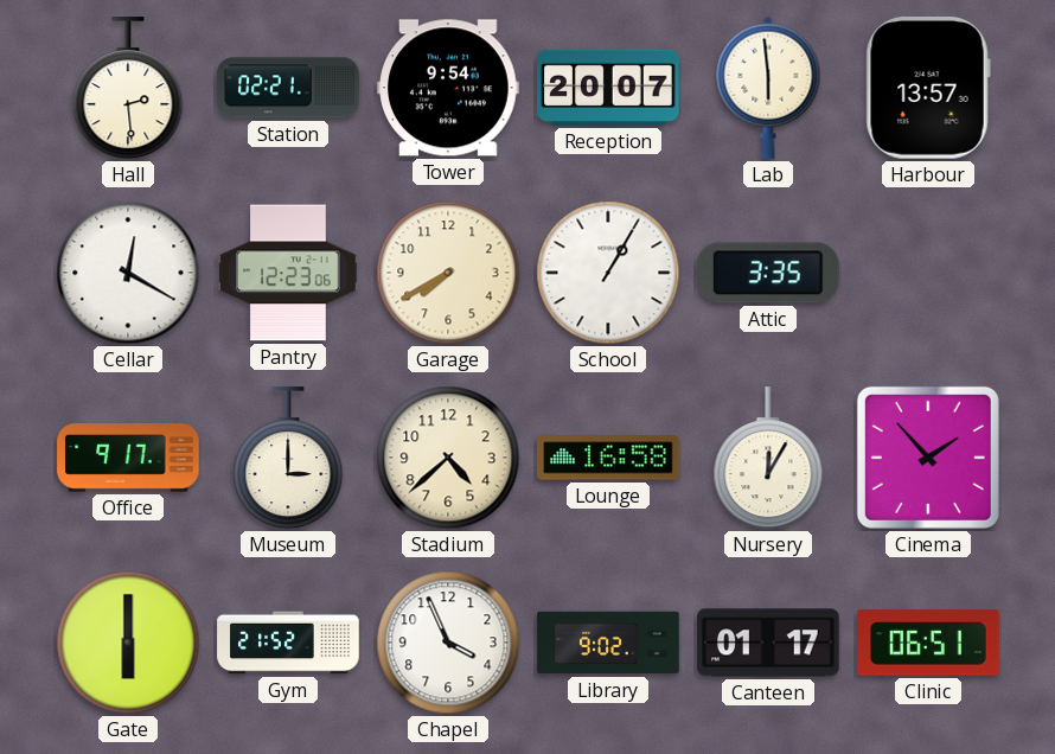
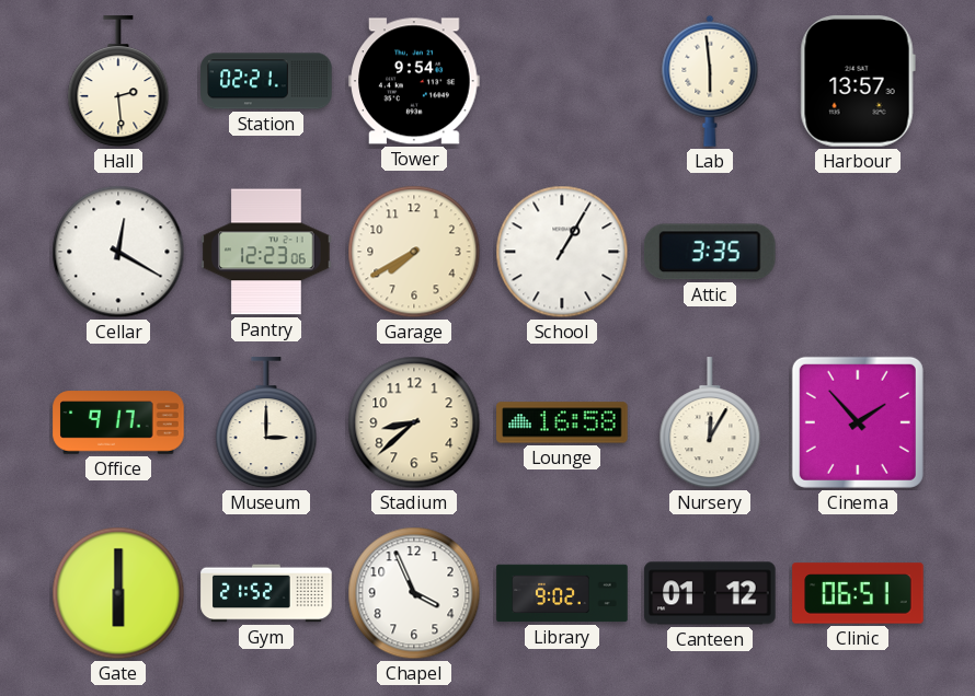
Reception: 20:07 -> none
Stadium: 4:38 -> 8:38
Canteen: 01:17 -> 01:12
